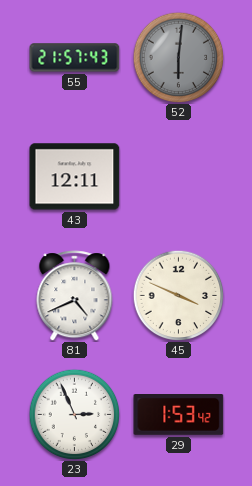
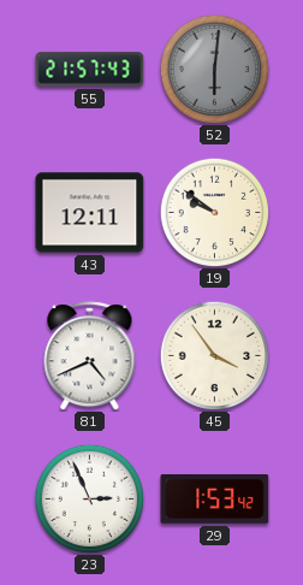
19: none -> 9:51
45: 3:49 -> 3:54
